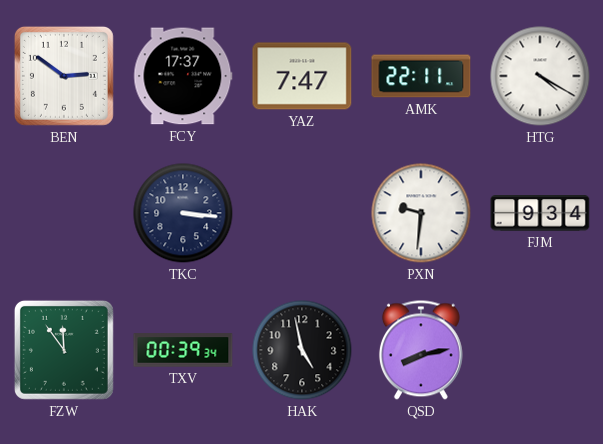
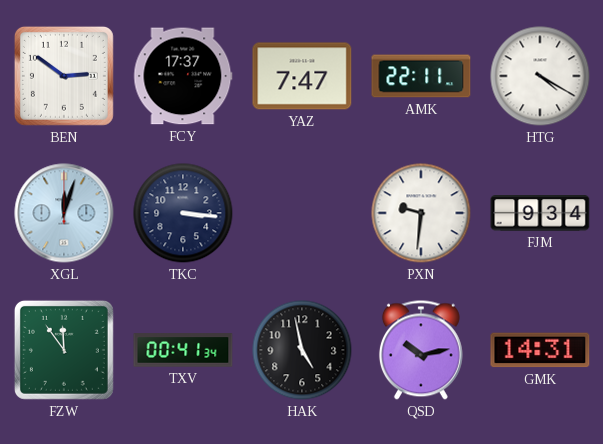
XGL: none -> 12:03
TXV: 00:39 -> 00:41
QSD: 8:13 -> 10:13
GMK: none -> 14:31
